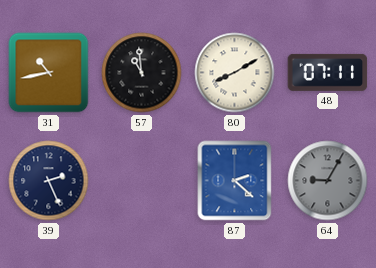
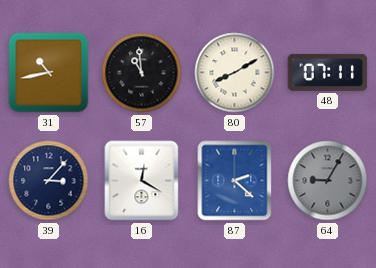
39: 2:26 -> 3:07
16: none -> 12:20
